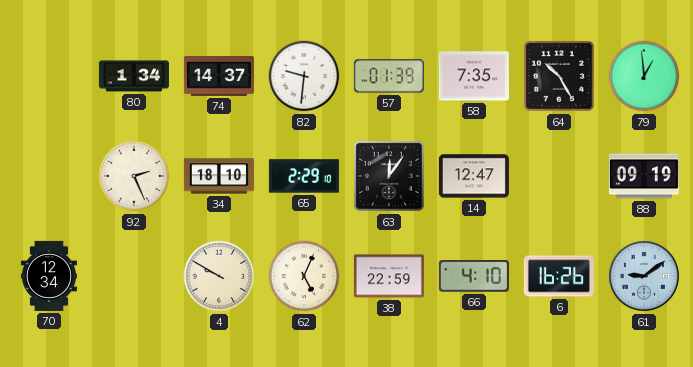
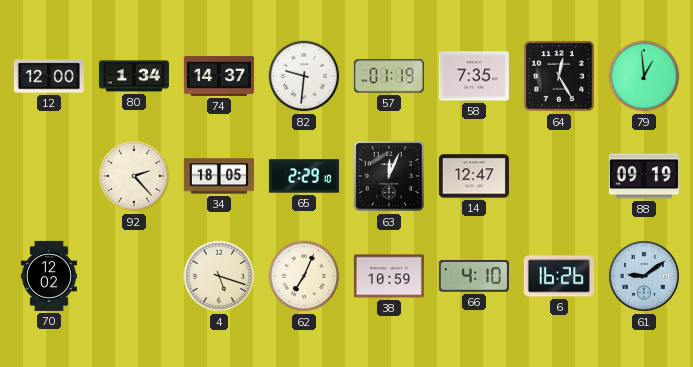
12: none -> 12:00
57: 01:39 -> 01:19
64: 10:25 -> 12:25
92: 2:26 -> 2:23
34: 18:10 -> 18:05
63: 12:06 -> 12:04
70: 12:34 -> 12:02
4: 9:50 -> 5:18
62: 5:04 -> 7:04
38: 22:59 -> 10:59
